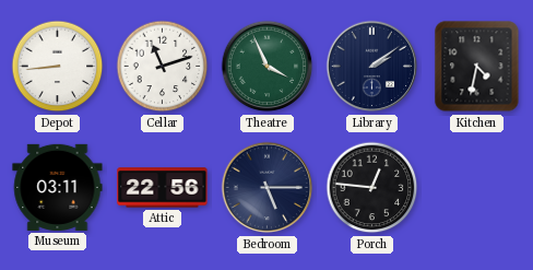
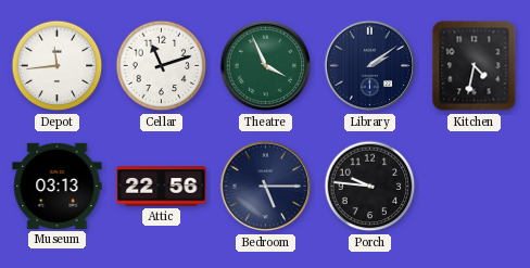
Depot: 8:44 -> 11:44
Museum: 03:11 -> 03:13
Porch: 12:46 -> 9:46
